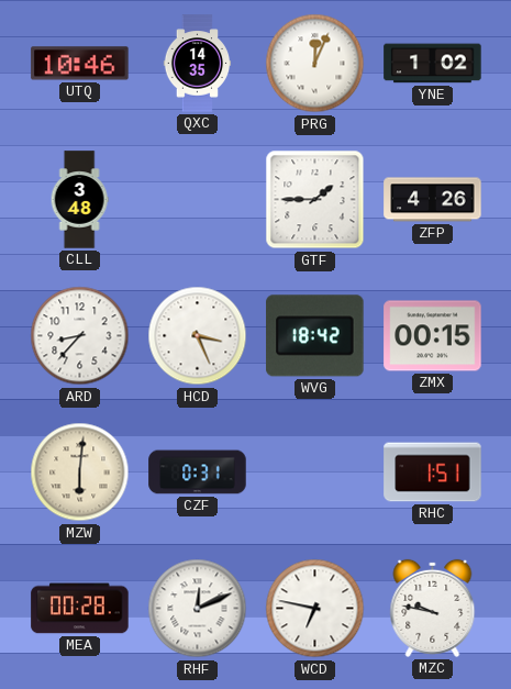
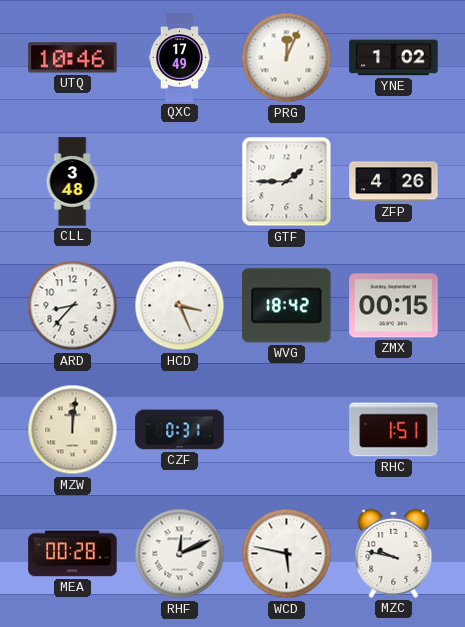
QXC: 14:35 -> 17:49
MZW: 6:01 -> 12:01
WCD: 6:47 -> 5:47
